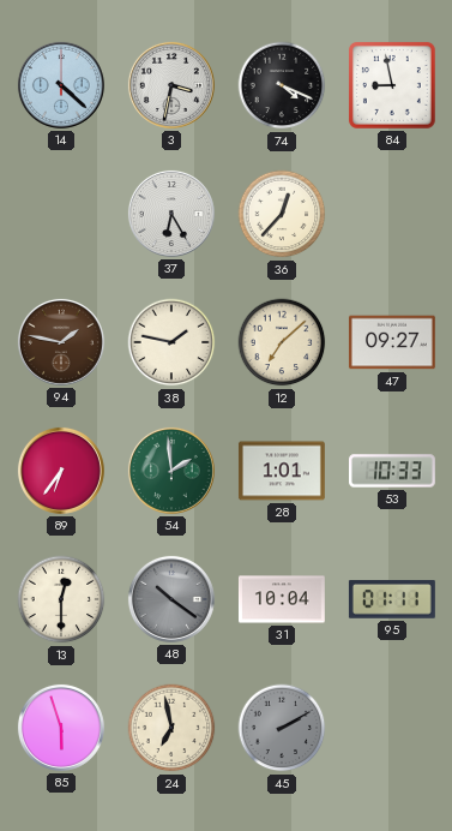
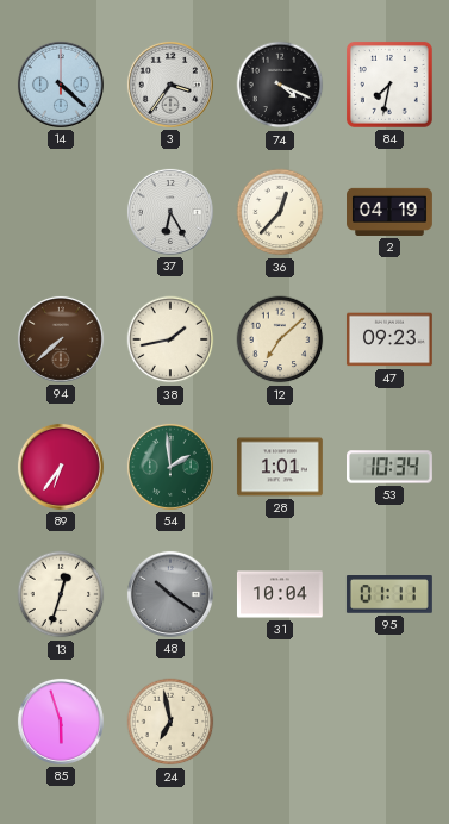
3: 3:32 -> 3:36
84: 8:58 -> 7:32
2: none -> 04:19
94: 1:47 -> 7:38
38: 1:47 -> 1:43
47: 09:27 -> 09:23
53: 10:33 -> 10:34
13: 12:30 -> 12:33
45: 2:10 -> none
